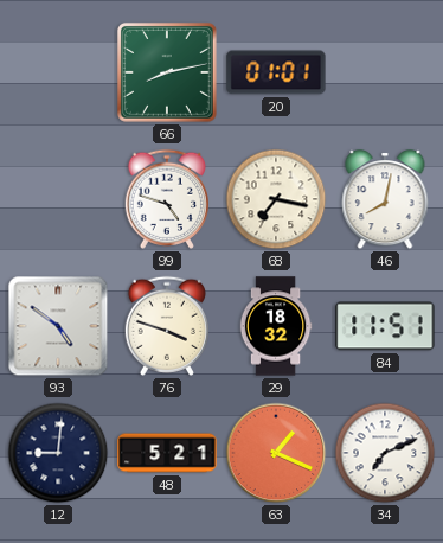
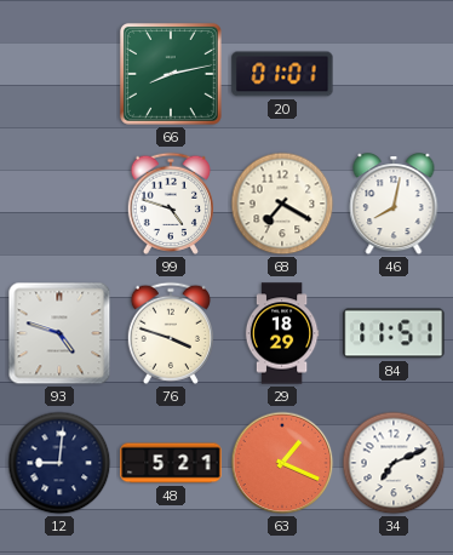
68: 7:17 -> 7:20
93: 4:51 -> 4:48
29: 18:32 -> 18:29
